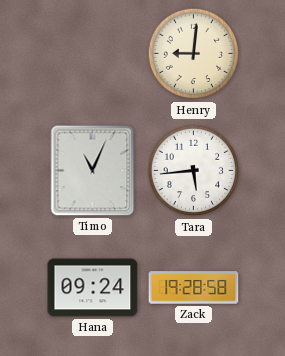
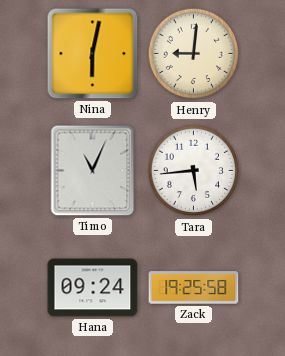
Nina: none -> 6:02
Zack: 19:28 -> 19:25
